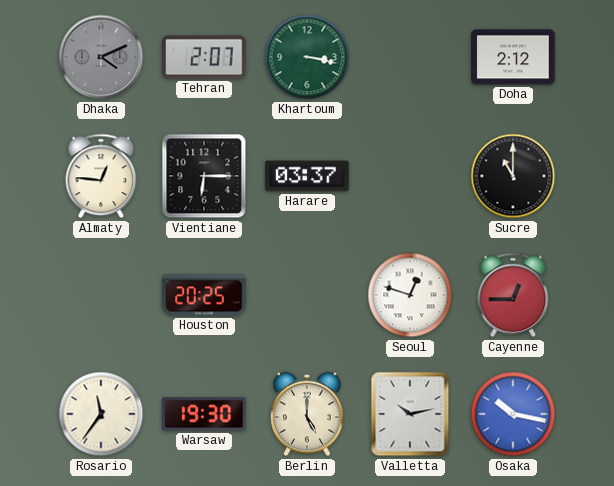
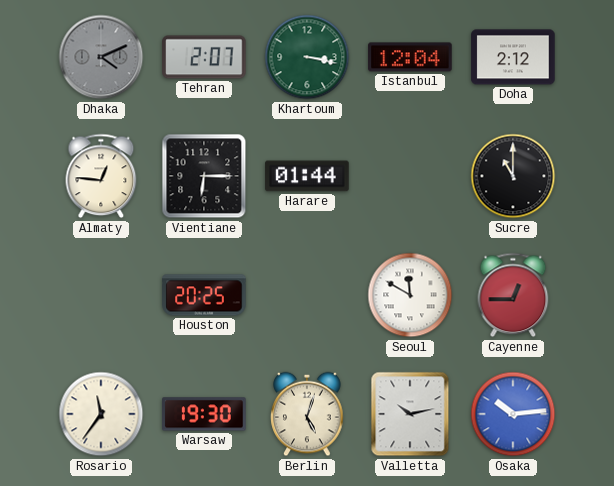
Istanbul: none -> 12:04
Harare: 03:37 -> 01:44
Seoul: 12:48 -> 11:50
Berlin: 5:00 -> 5:03
Osaka: 10:17 -> 10:14
